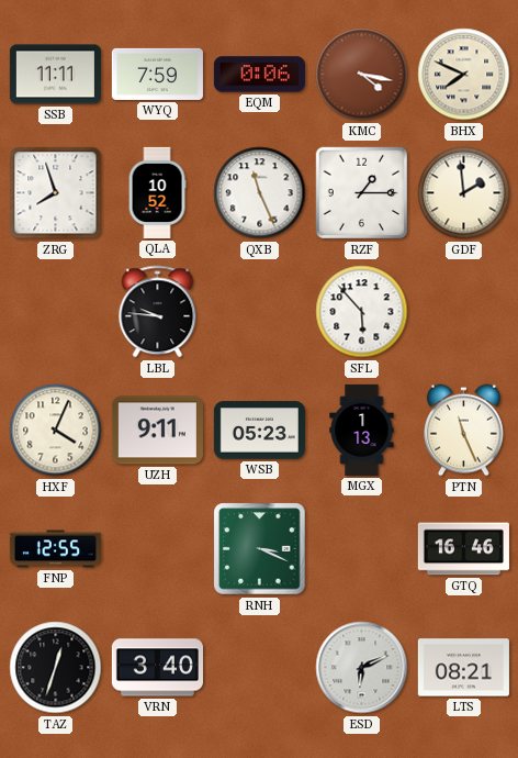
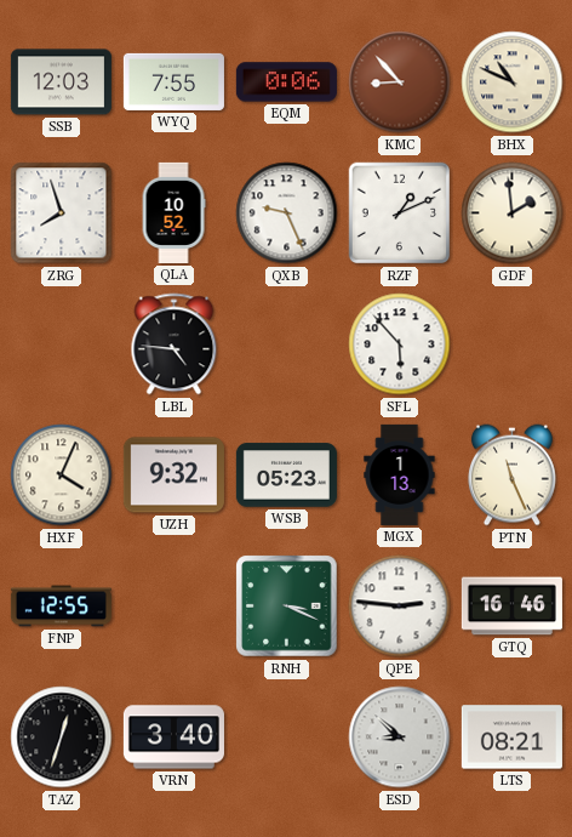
SSB: 11:11 -> 12:03
WYQ: 7:59 -> 7:55
KMC: 4:17 -> 8:53
BHX: 7:49 -> 10:49
QXB: 11:26 -> 9:26
RZF: 1:15 -> 1:11
LBL: 9:46 -> 4:46
UZH: 9:11 -> 9:32
QPE: none -> 2:46
ESD: 6:11 -> 8:52
